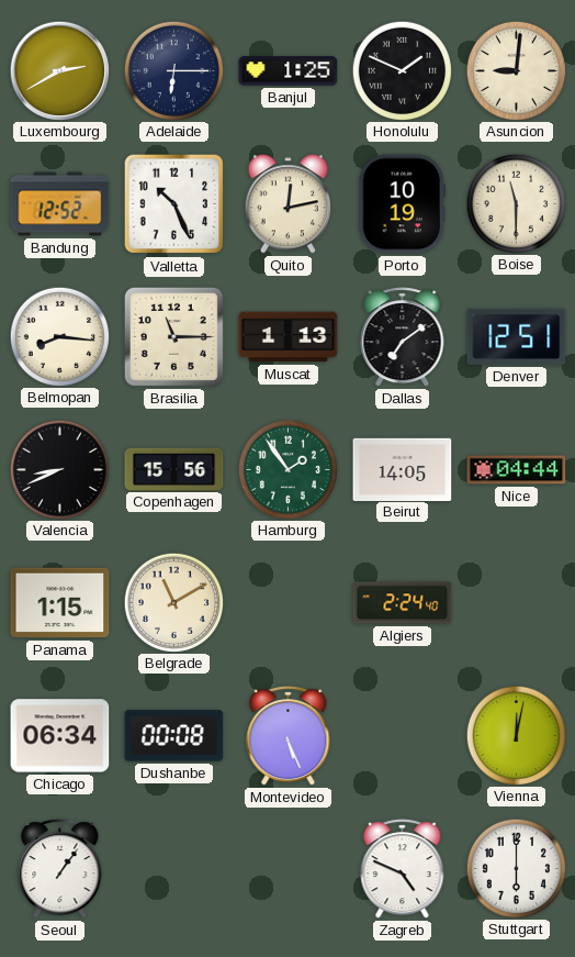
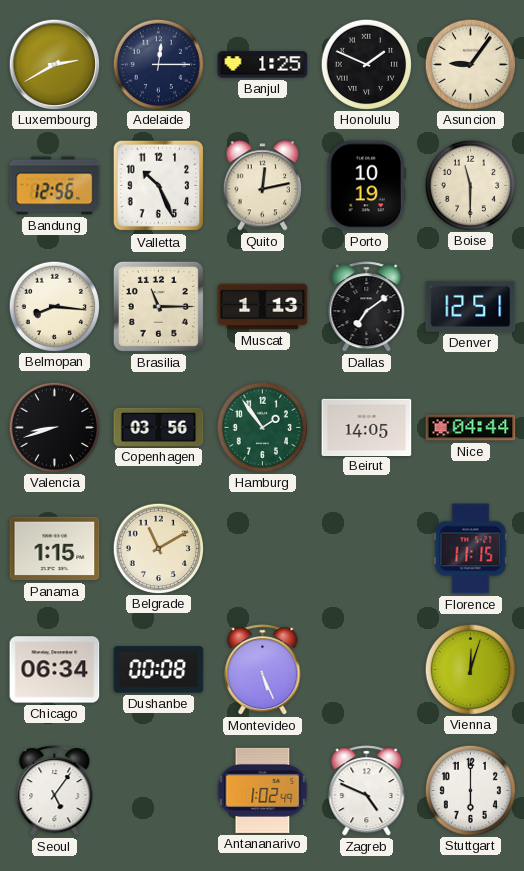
Adelaide: 6:15 -> 12:15
Asuncion: 9:01 -> 9:06
Bandung: 12:52 -> 12:56
Valencia: 8:41 -> 8:42
Copenhagen: 15:56 -> 03:56
Algiers: 2:24 -> none
Florence: none -> 11:15
Vienna: 12:02 -> 12:03
Seoul: 1:06 -> 5:06
Antananarivo: none -> 1:02
